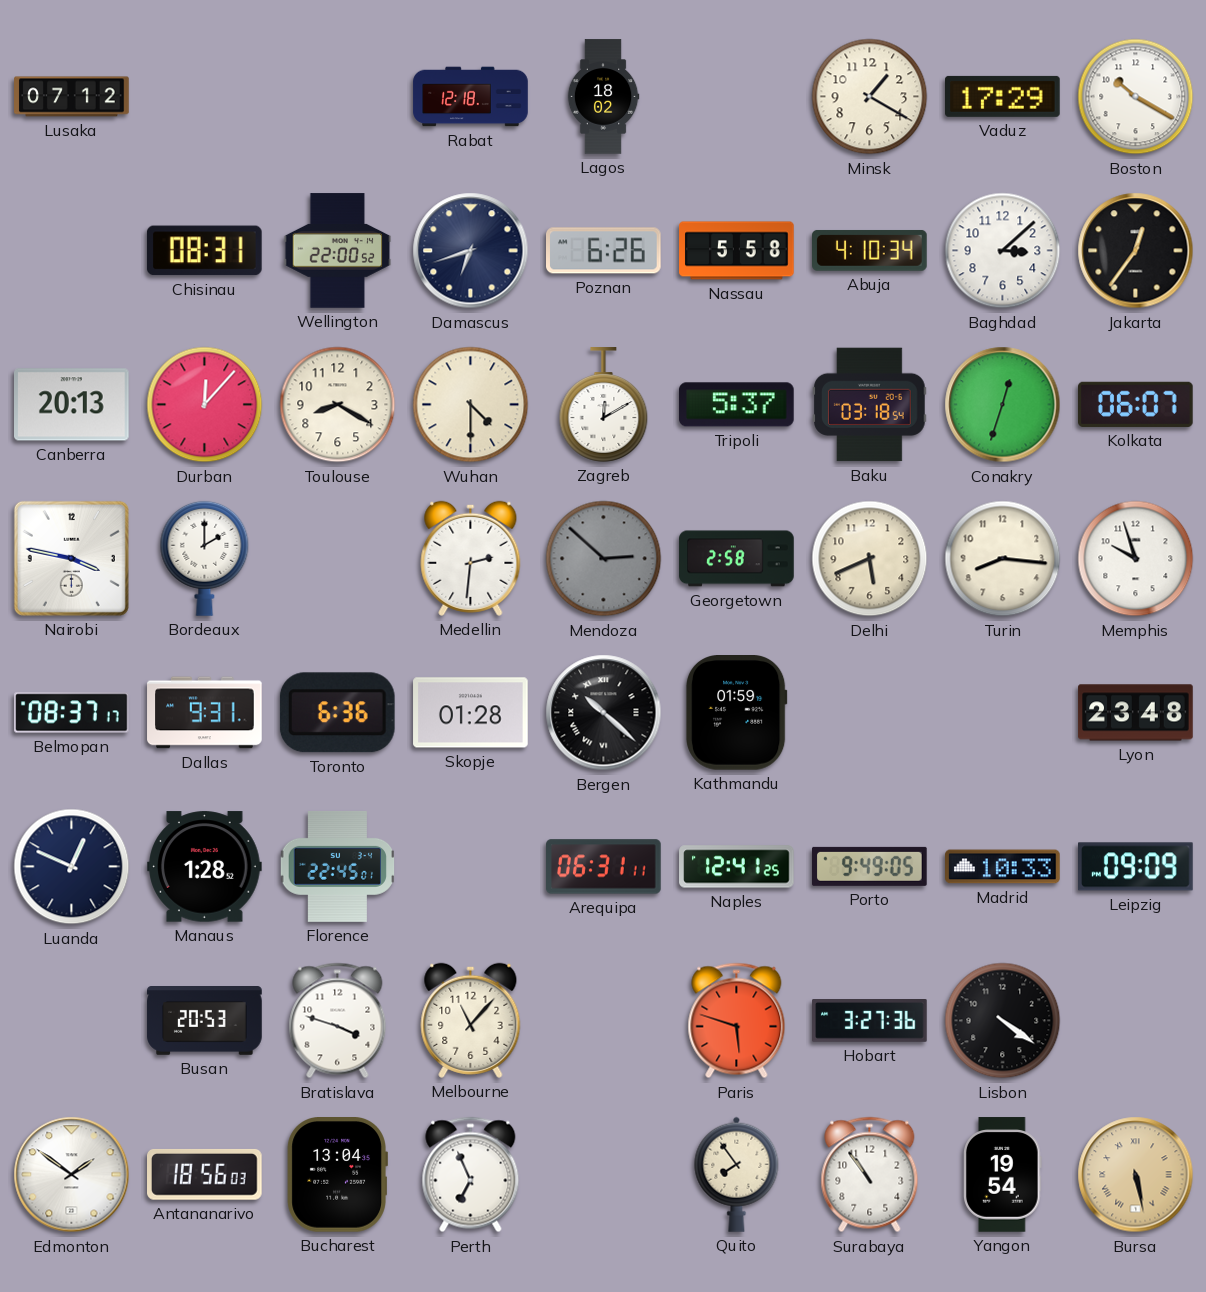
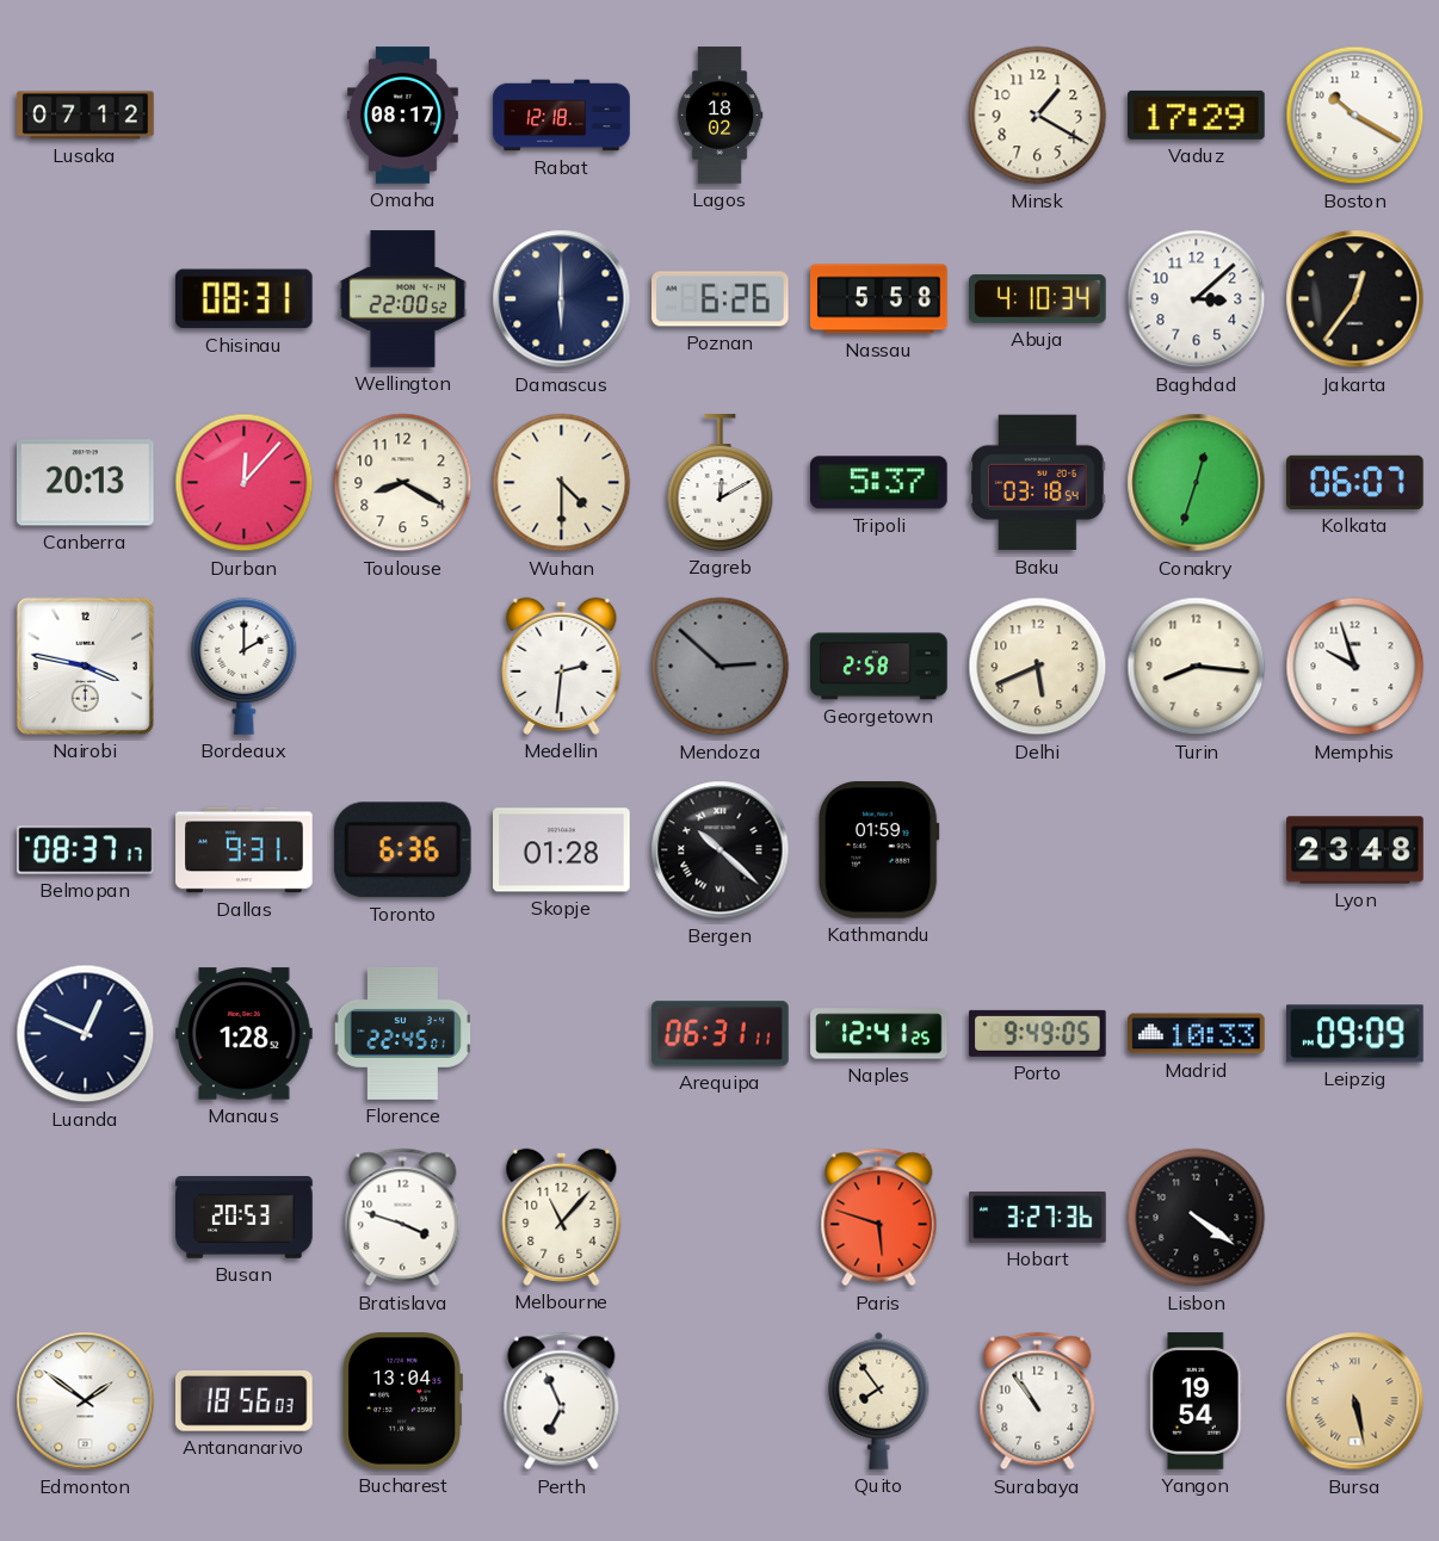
Omaha: none -> 08:17
Damascus: 6:42 -> 6:00
